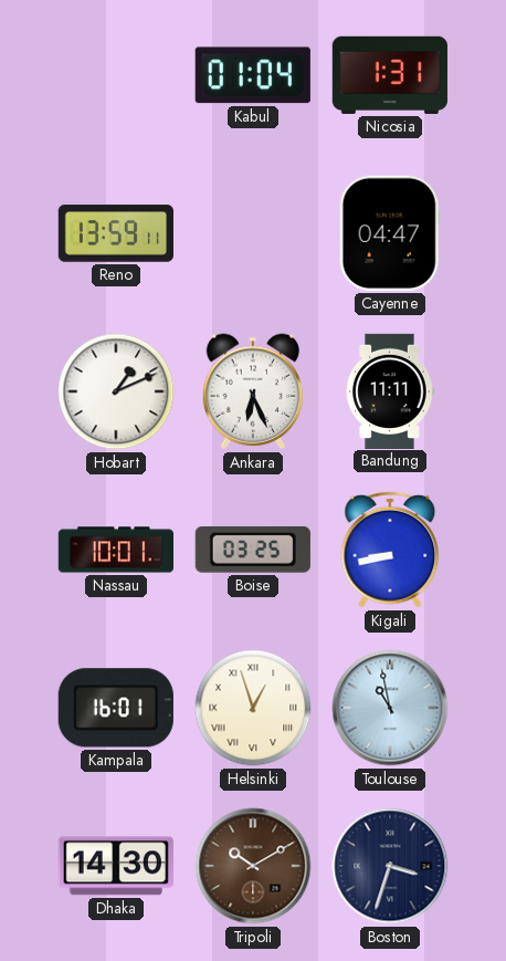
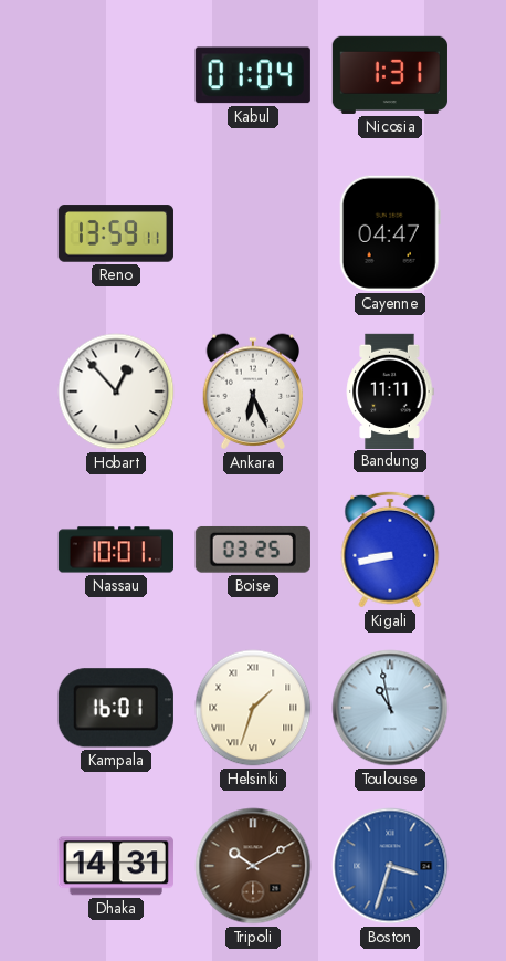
Hobart: 1:11 -> 12:53
Helsinki: 12:57 -> 1:33
Dhaka: 14:30 -> 14:31
Boston dial: navy -> blue
